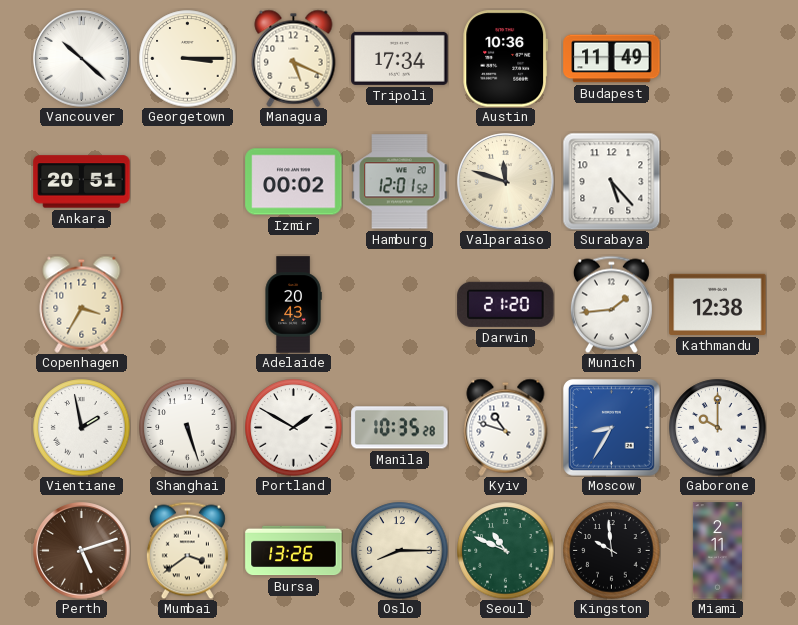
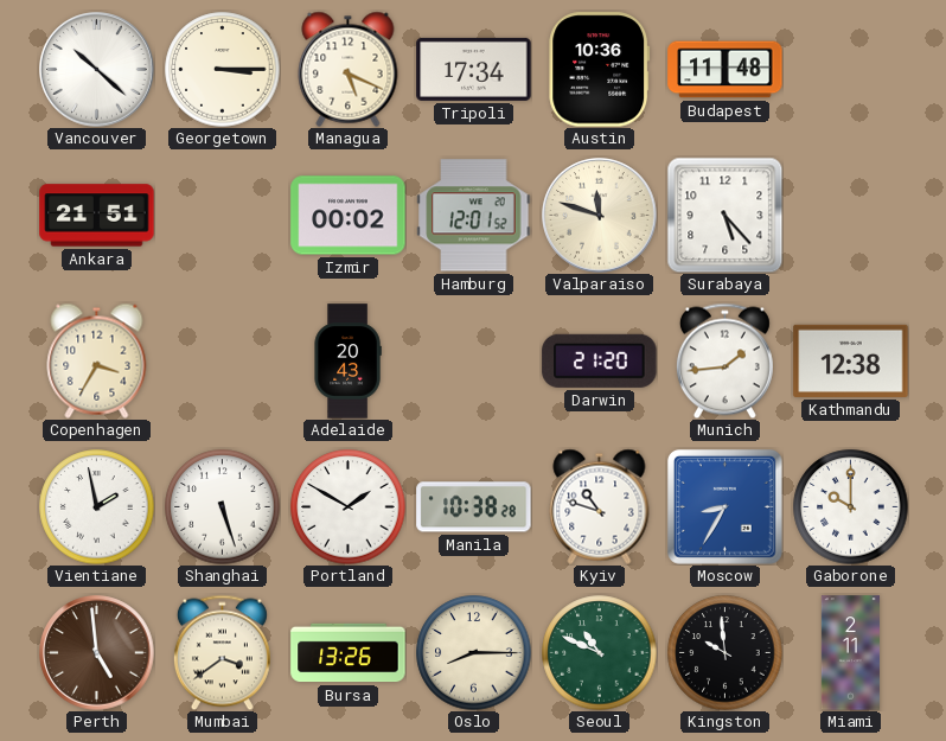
Budapest: 11:49 -> 11:48
Ankara: 20:51 -> 21:51
Manila: 10:35 -> 10:38
Perth: 5:12 -> 4:59
